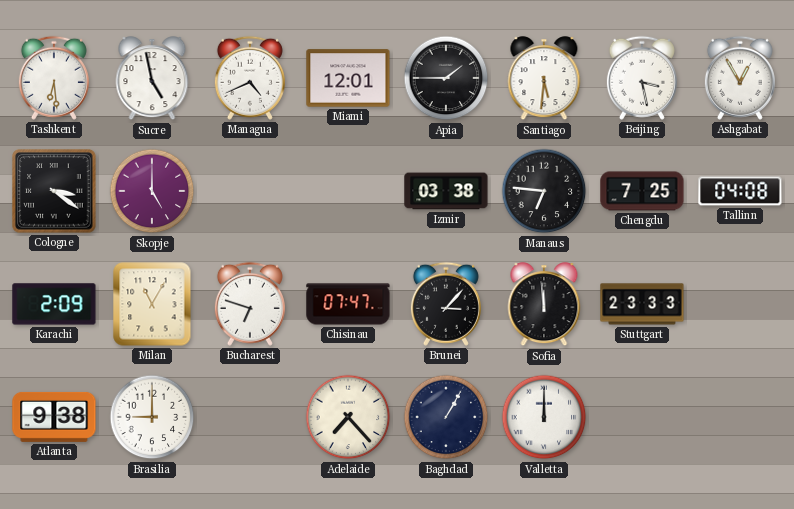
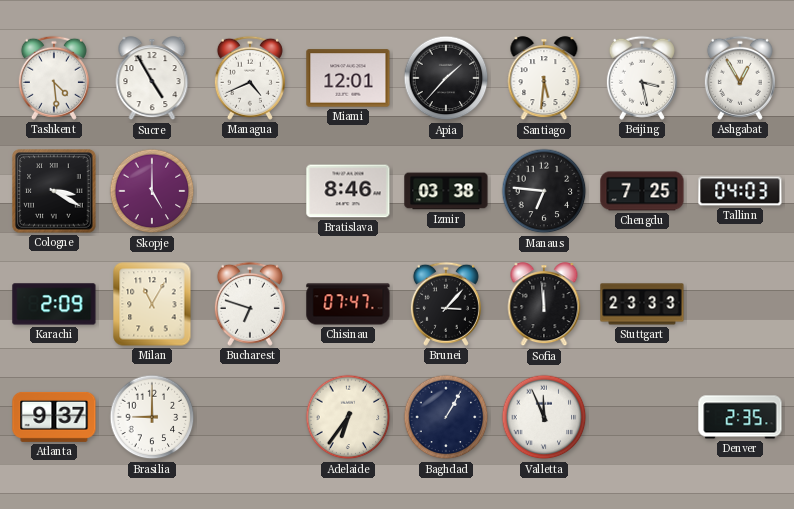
Tashkent: 6:29 -> 4:29
Sucre: 4:58 -> 4:55
Apia: 1:45 -> 1:37
Cologne: 3:21 -> 3:20
Bratislava: none -> 8:46
Tallinn: 04:08 -> 04:03
Atlanta: 9:38 -> 9:37
Adelaide: 7:23 -> 6:36
Valletta: 12:00 -> 11:56
Denver: none -> 2:35
